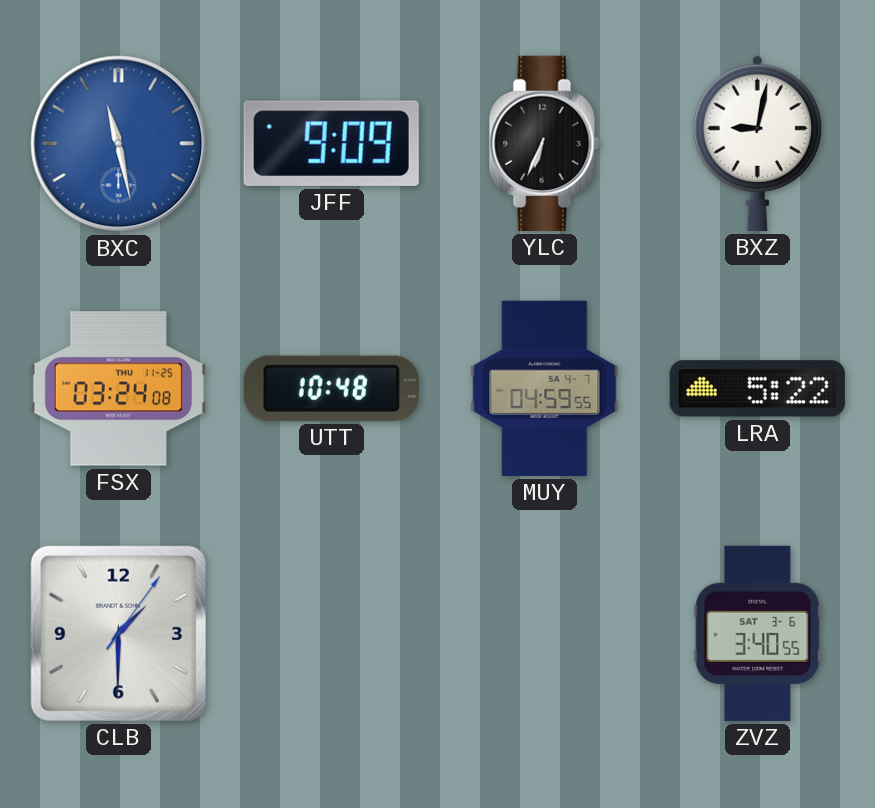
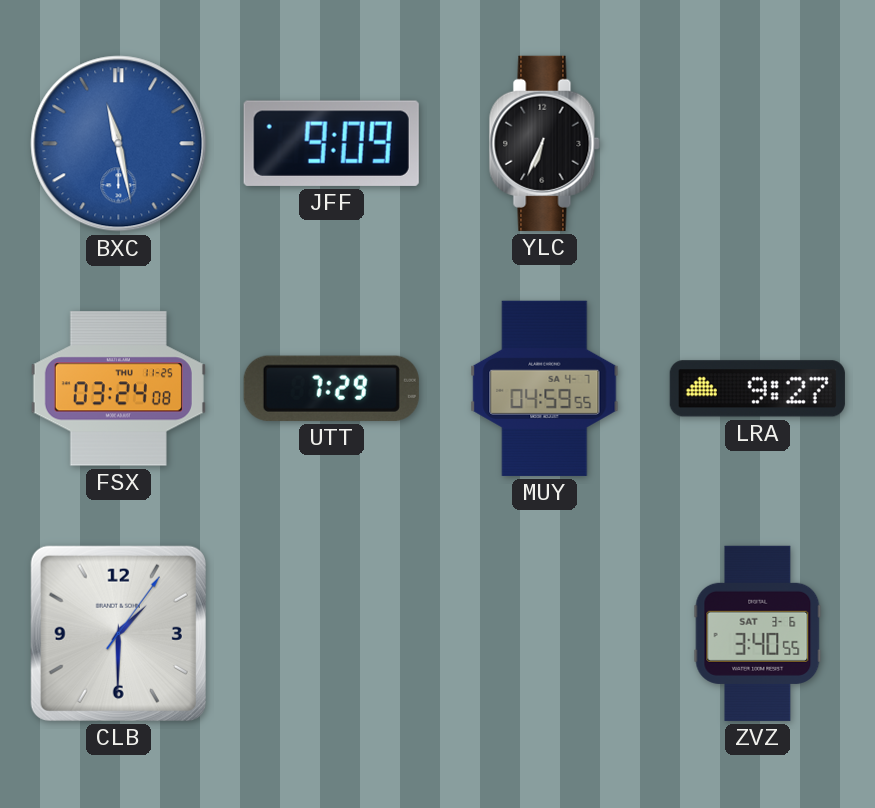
BXZ: 9:02 -> none
UTT: 10:48 -> 7:29
LRA: 5:22 -> 9:27
